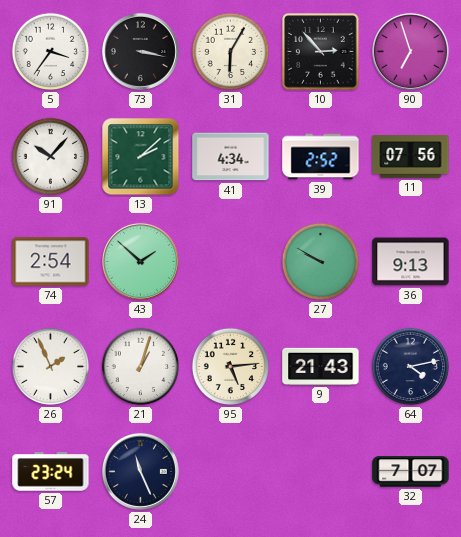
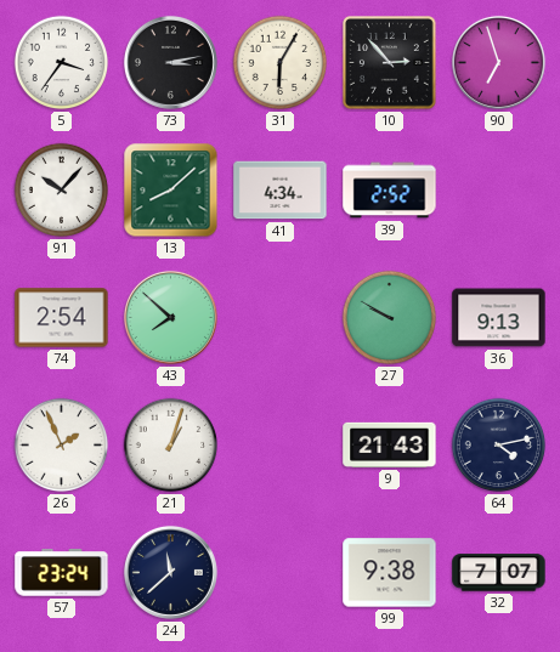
73: 3:17 -> 3:13
13: 2:08 -> 8:08
11: 07:56 -> none
43: 1:52 -> 7:52
95: 5:14 -> none
24: 11:26 -> 11:38
99: none -> 9:38
